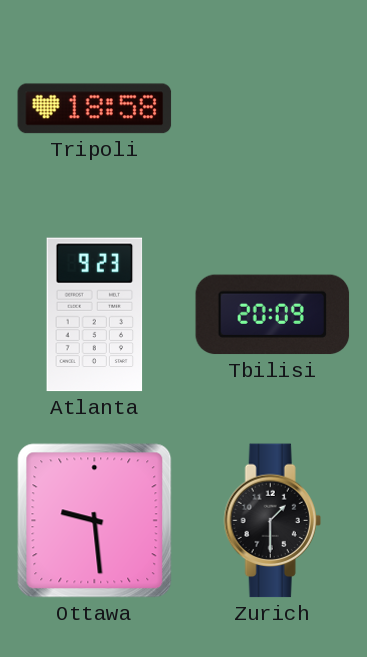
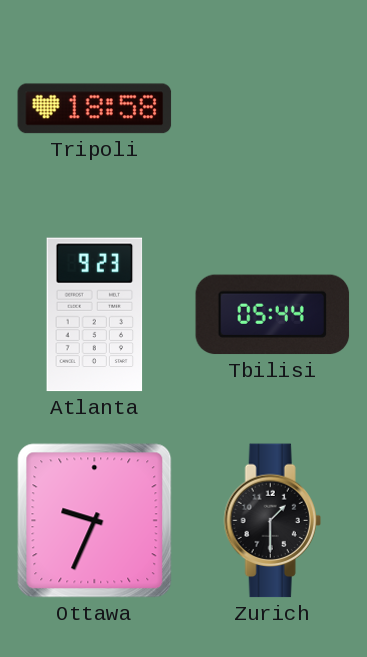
Tbilisi: 20:09 -> 05:44
Ottawa: 9:29 -> 9:34
